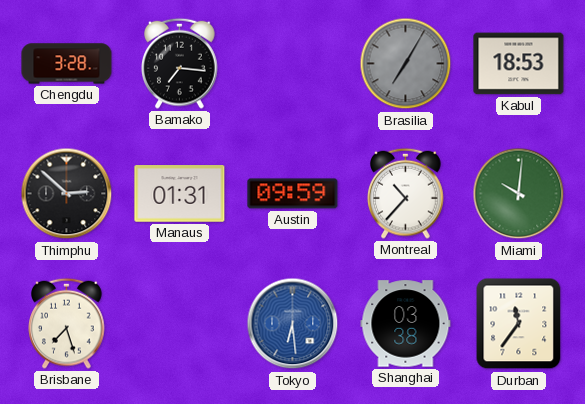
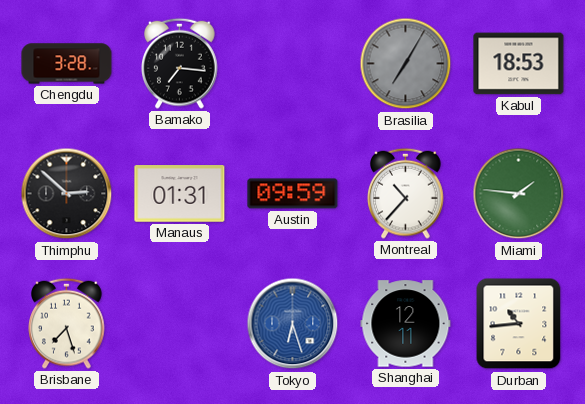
Miami: 10:01 -> 1:46
Tokyo: 6:29 -> 6:27
Shanghai: 03:38 -> 12:11
Durban: 11:36 -> 10:44
